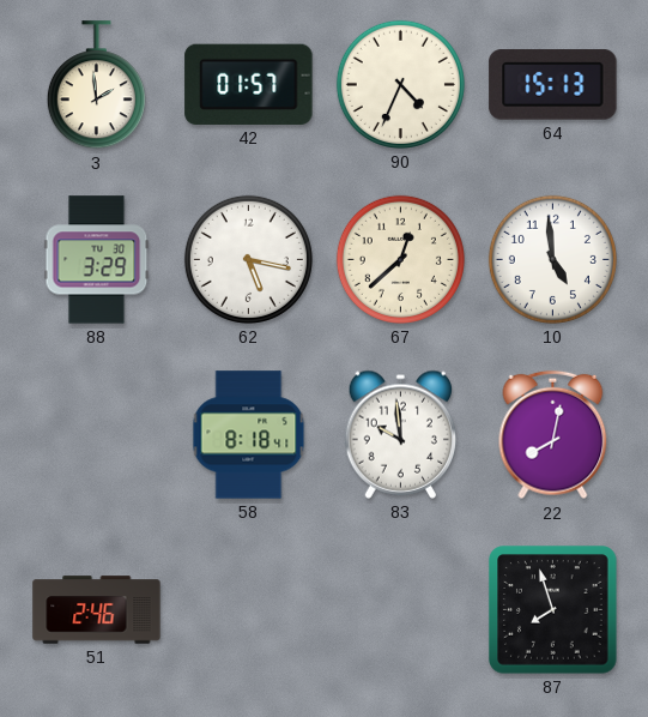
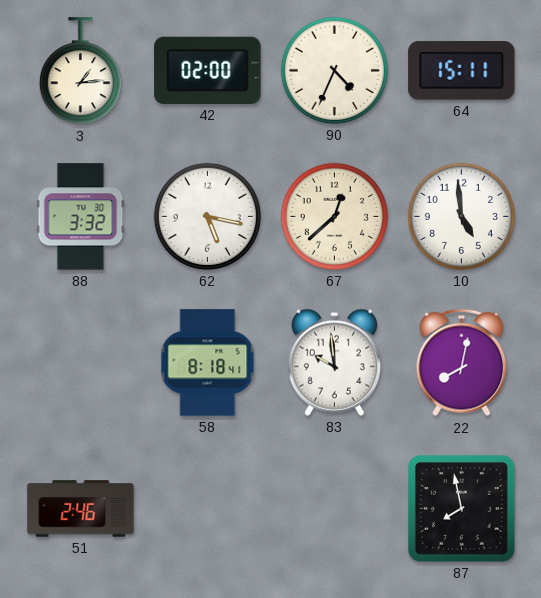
3: 1:59 -> 1:14
42: 01:57 -> 02:00
64: 15:13 -> 15:11
88: 3:29 -> 3:32
87: 7:57 -> 7:58
